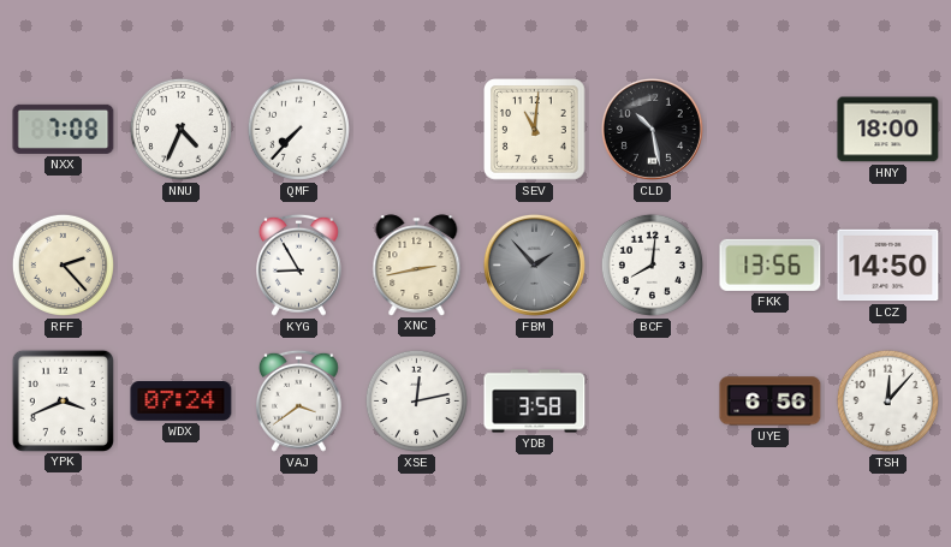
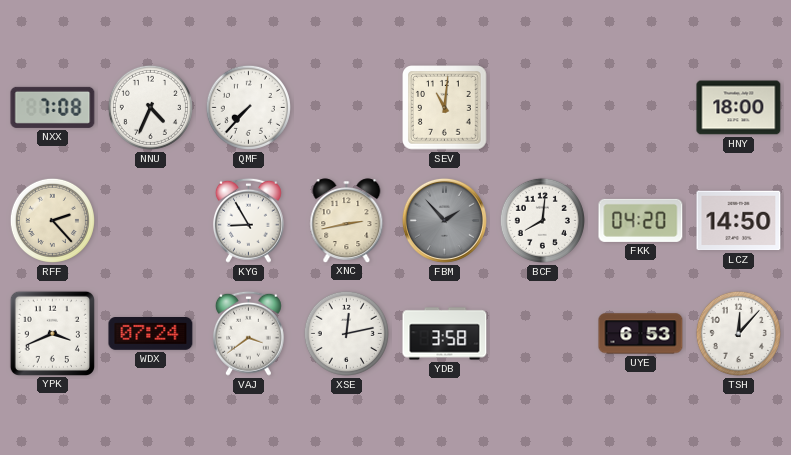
CLD: 10:28 -> none
FKK: 13:56 -> 04:20
UYE: 6:56 -> 6:53
